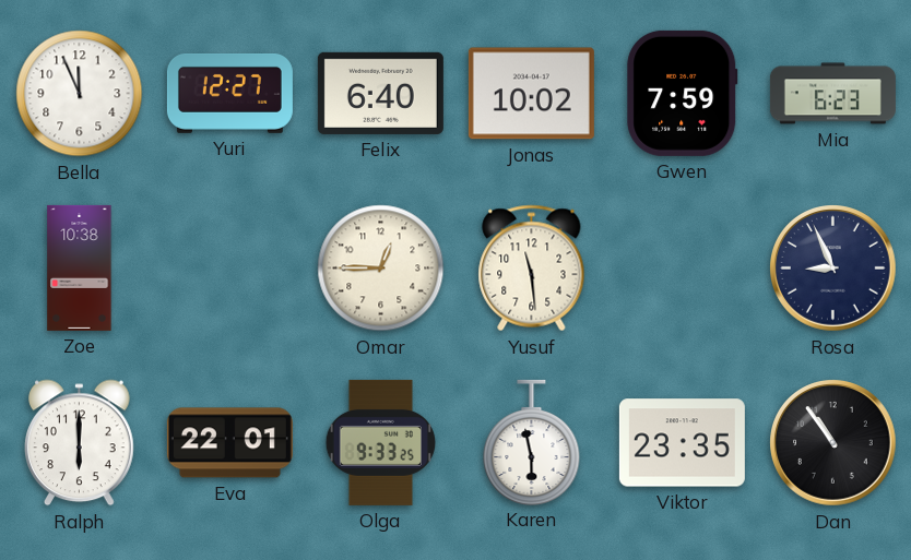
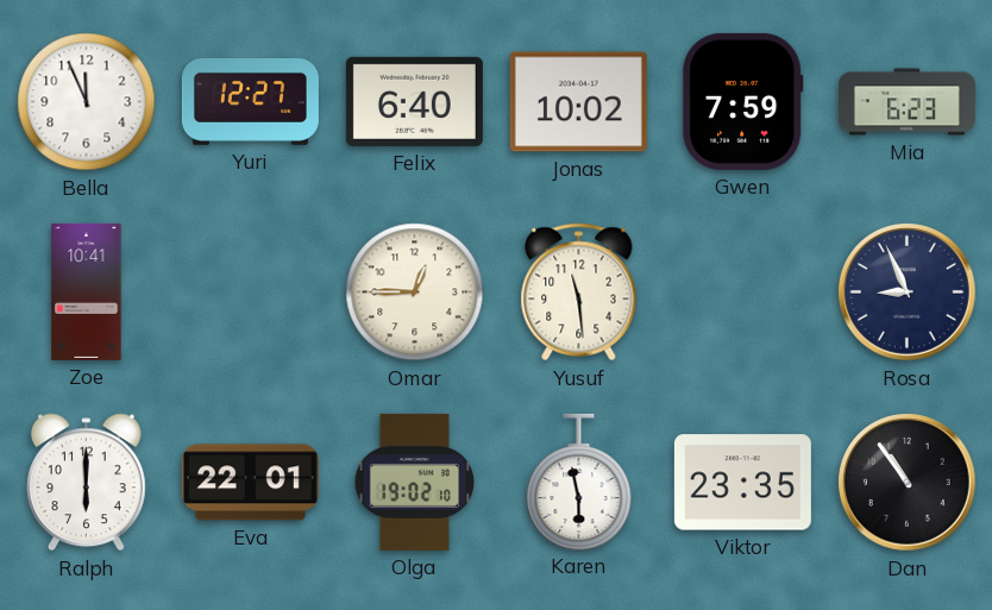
Zoe: 10:38 -> 10:41
Olga: 9:33 -> 19:02
